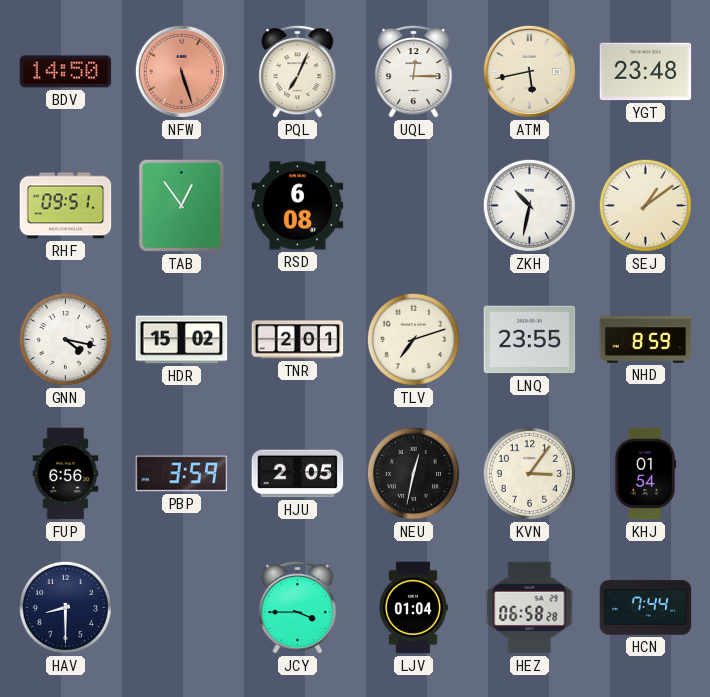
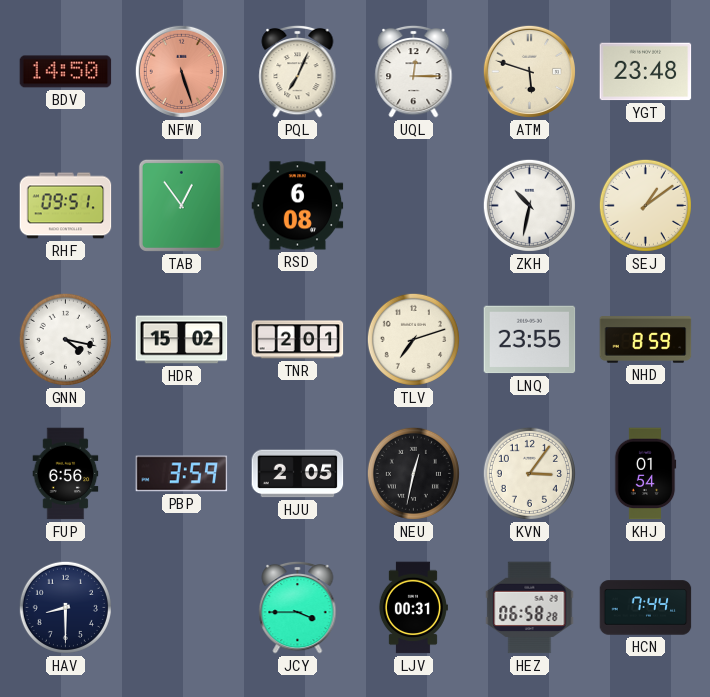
ATM: 5:43 -> 5:48
LJV: 01:04 -> 00:31
